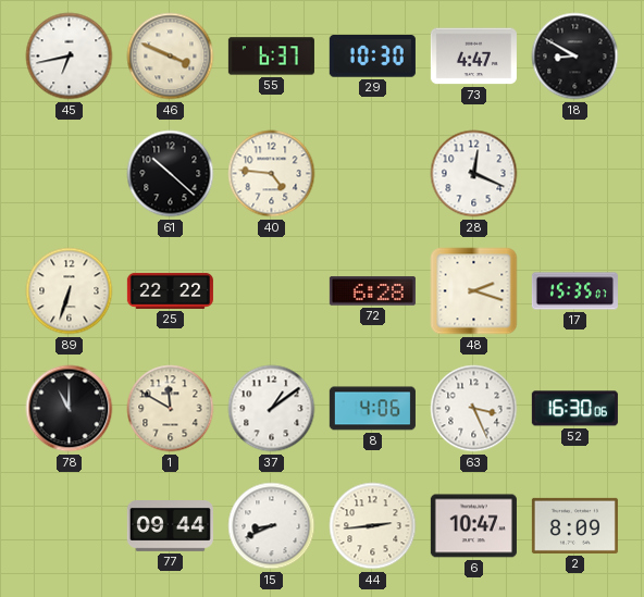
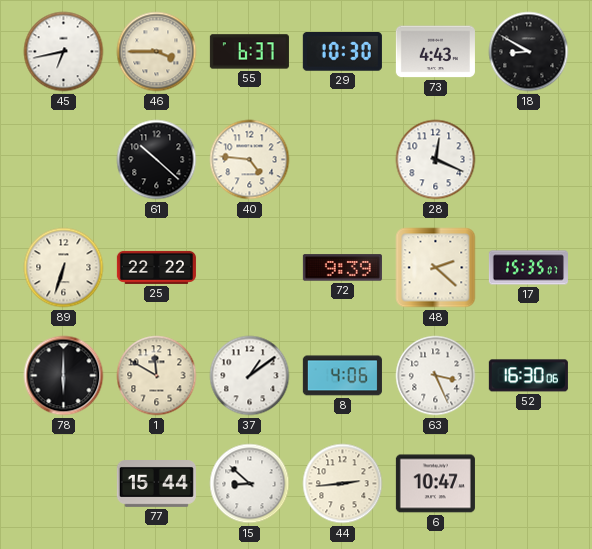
46: 3:49 -> 3:45
73: 4:47 -> 4:43
72: 6:28 -> 9:39
48: 2:18 -> 2:22
78: 11:00 -> 6:00
77: 09:44 -> 15:44
15: 8:41 -> 8:52
2: 8:09 -> none
